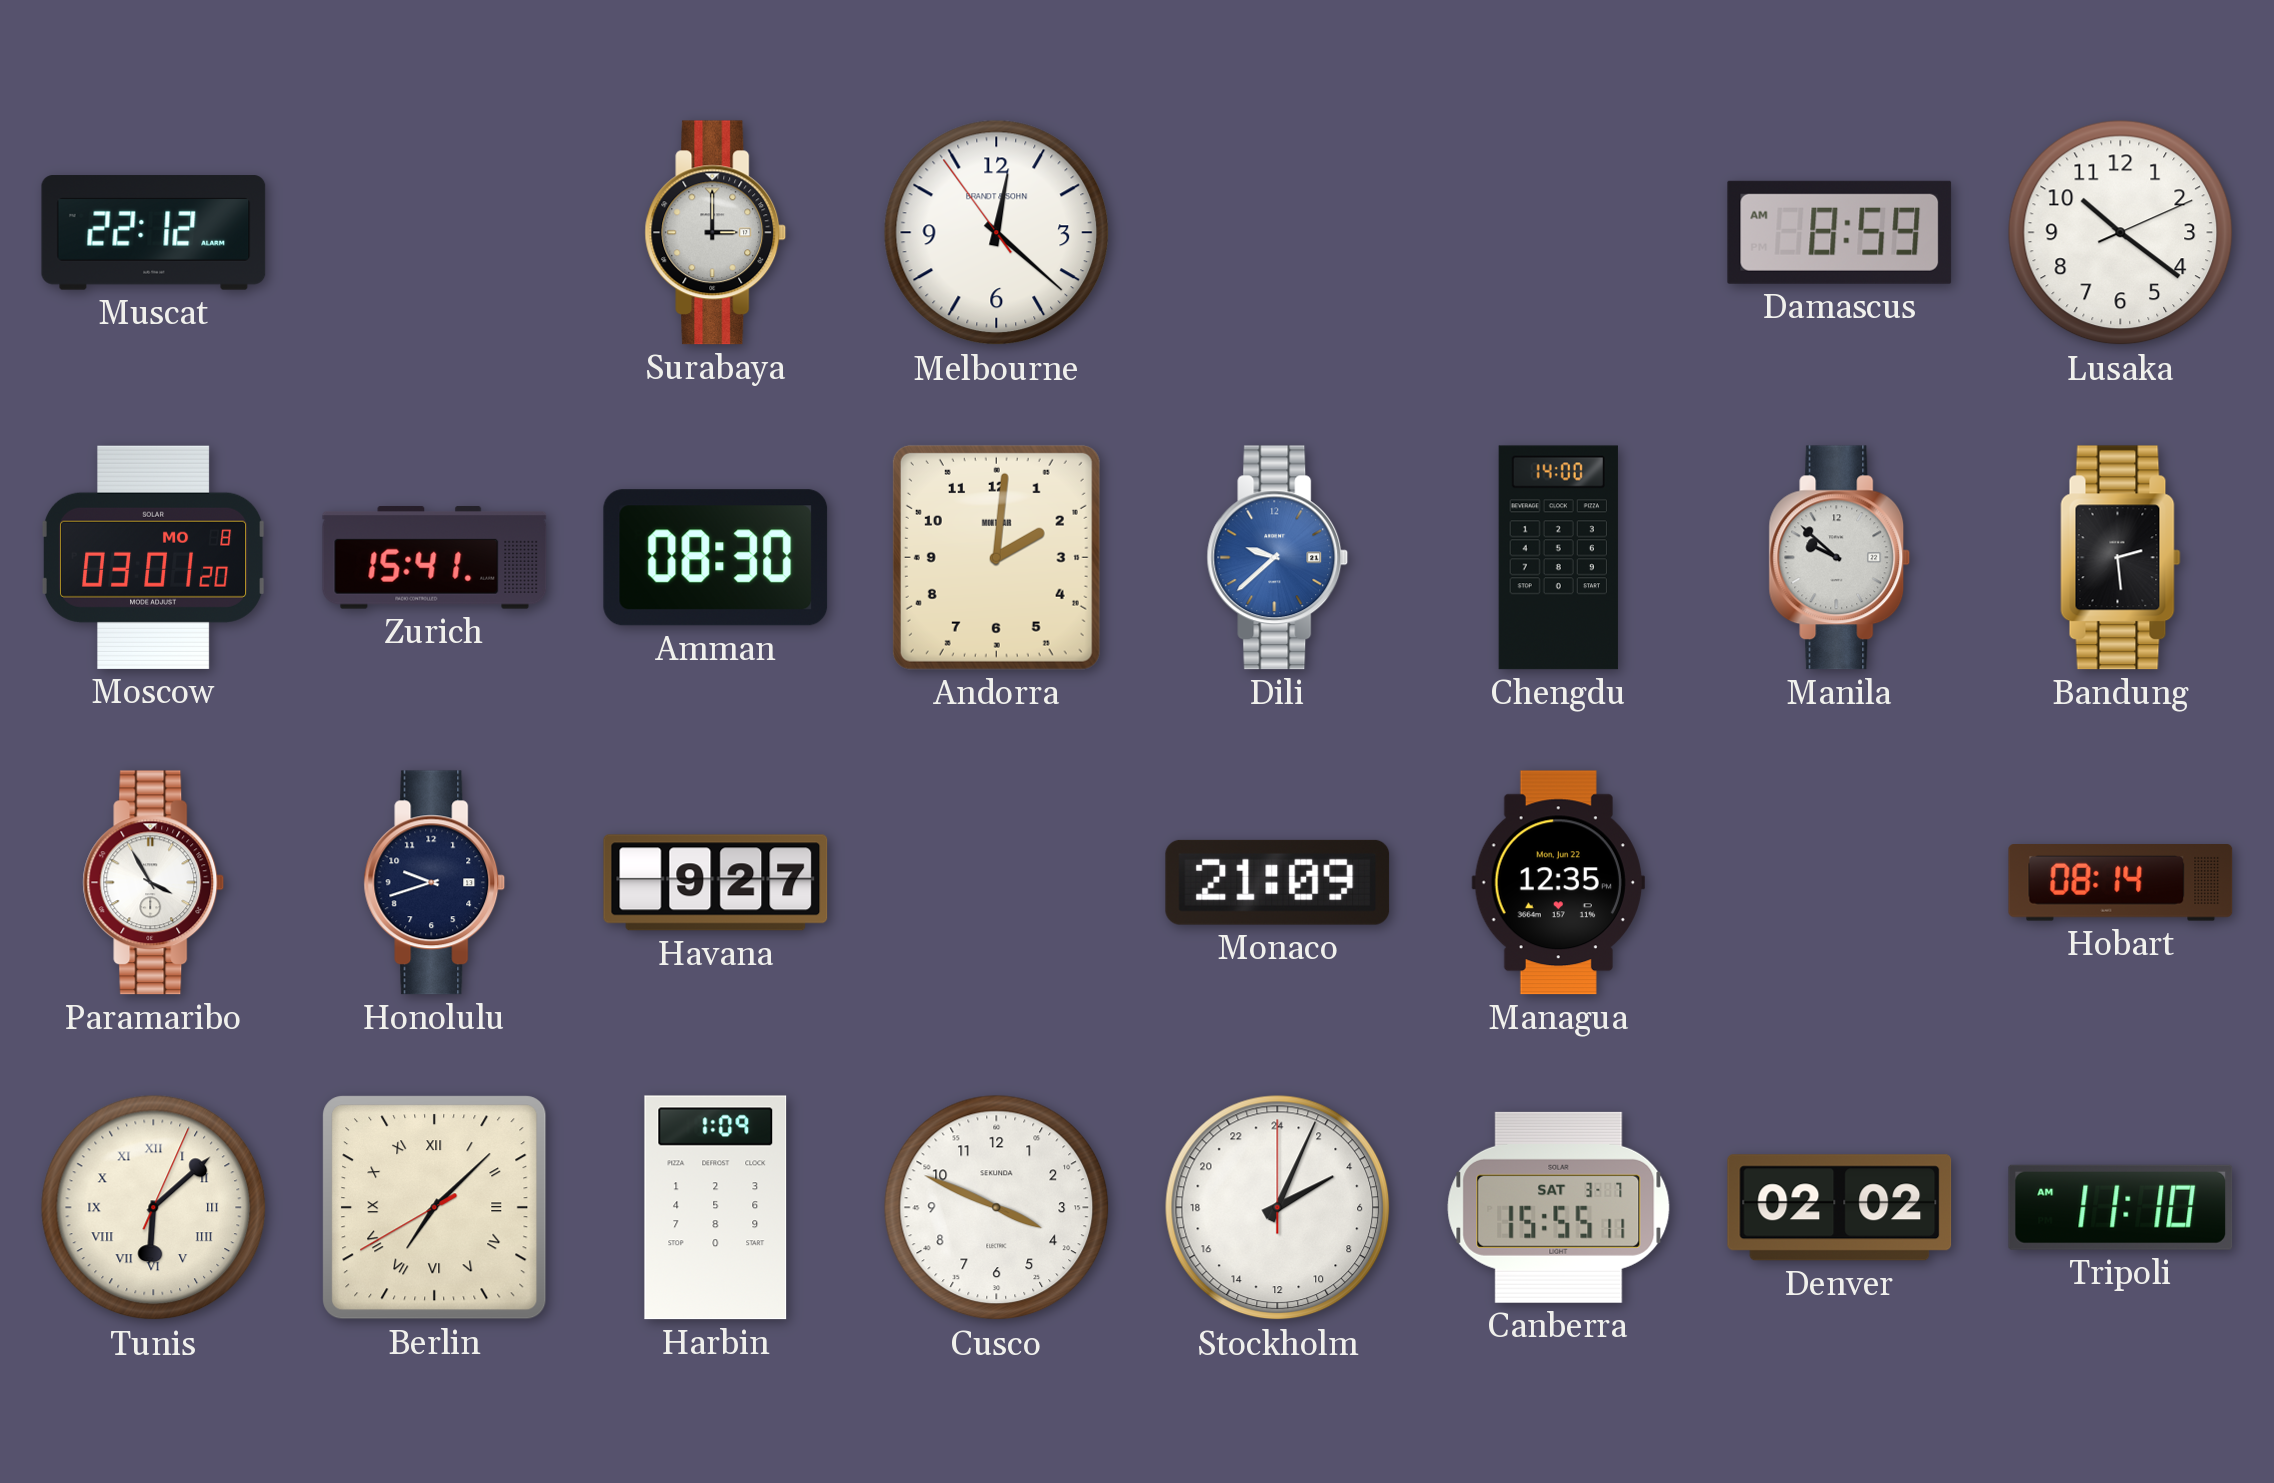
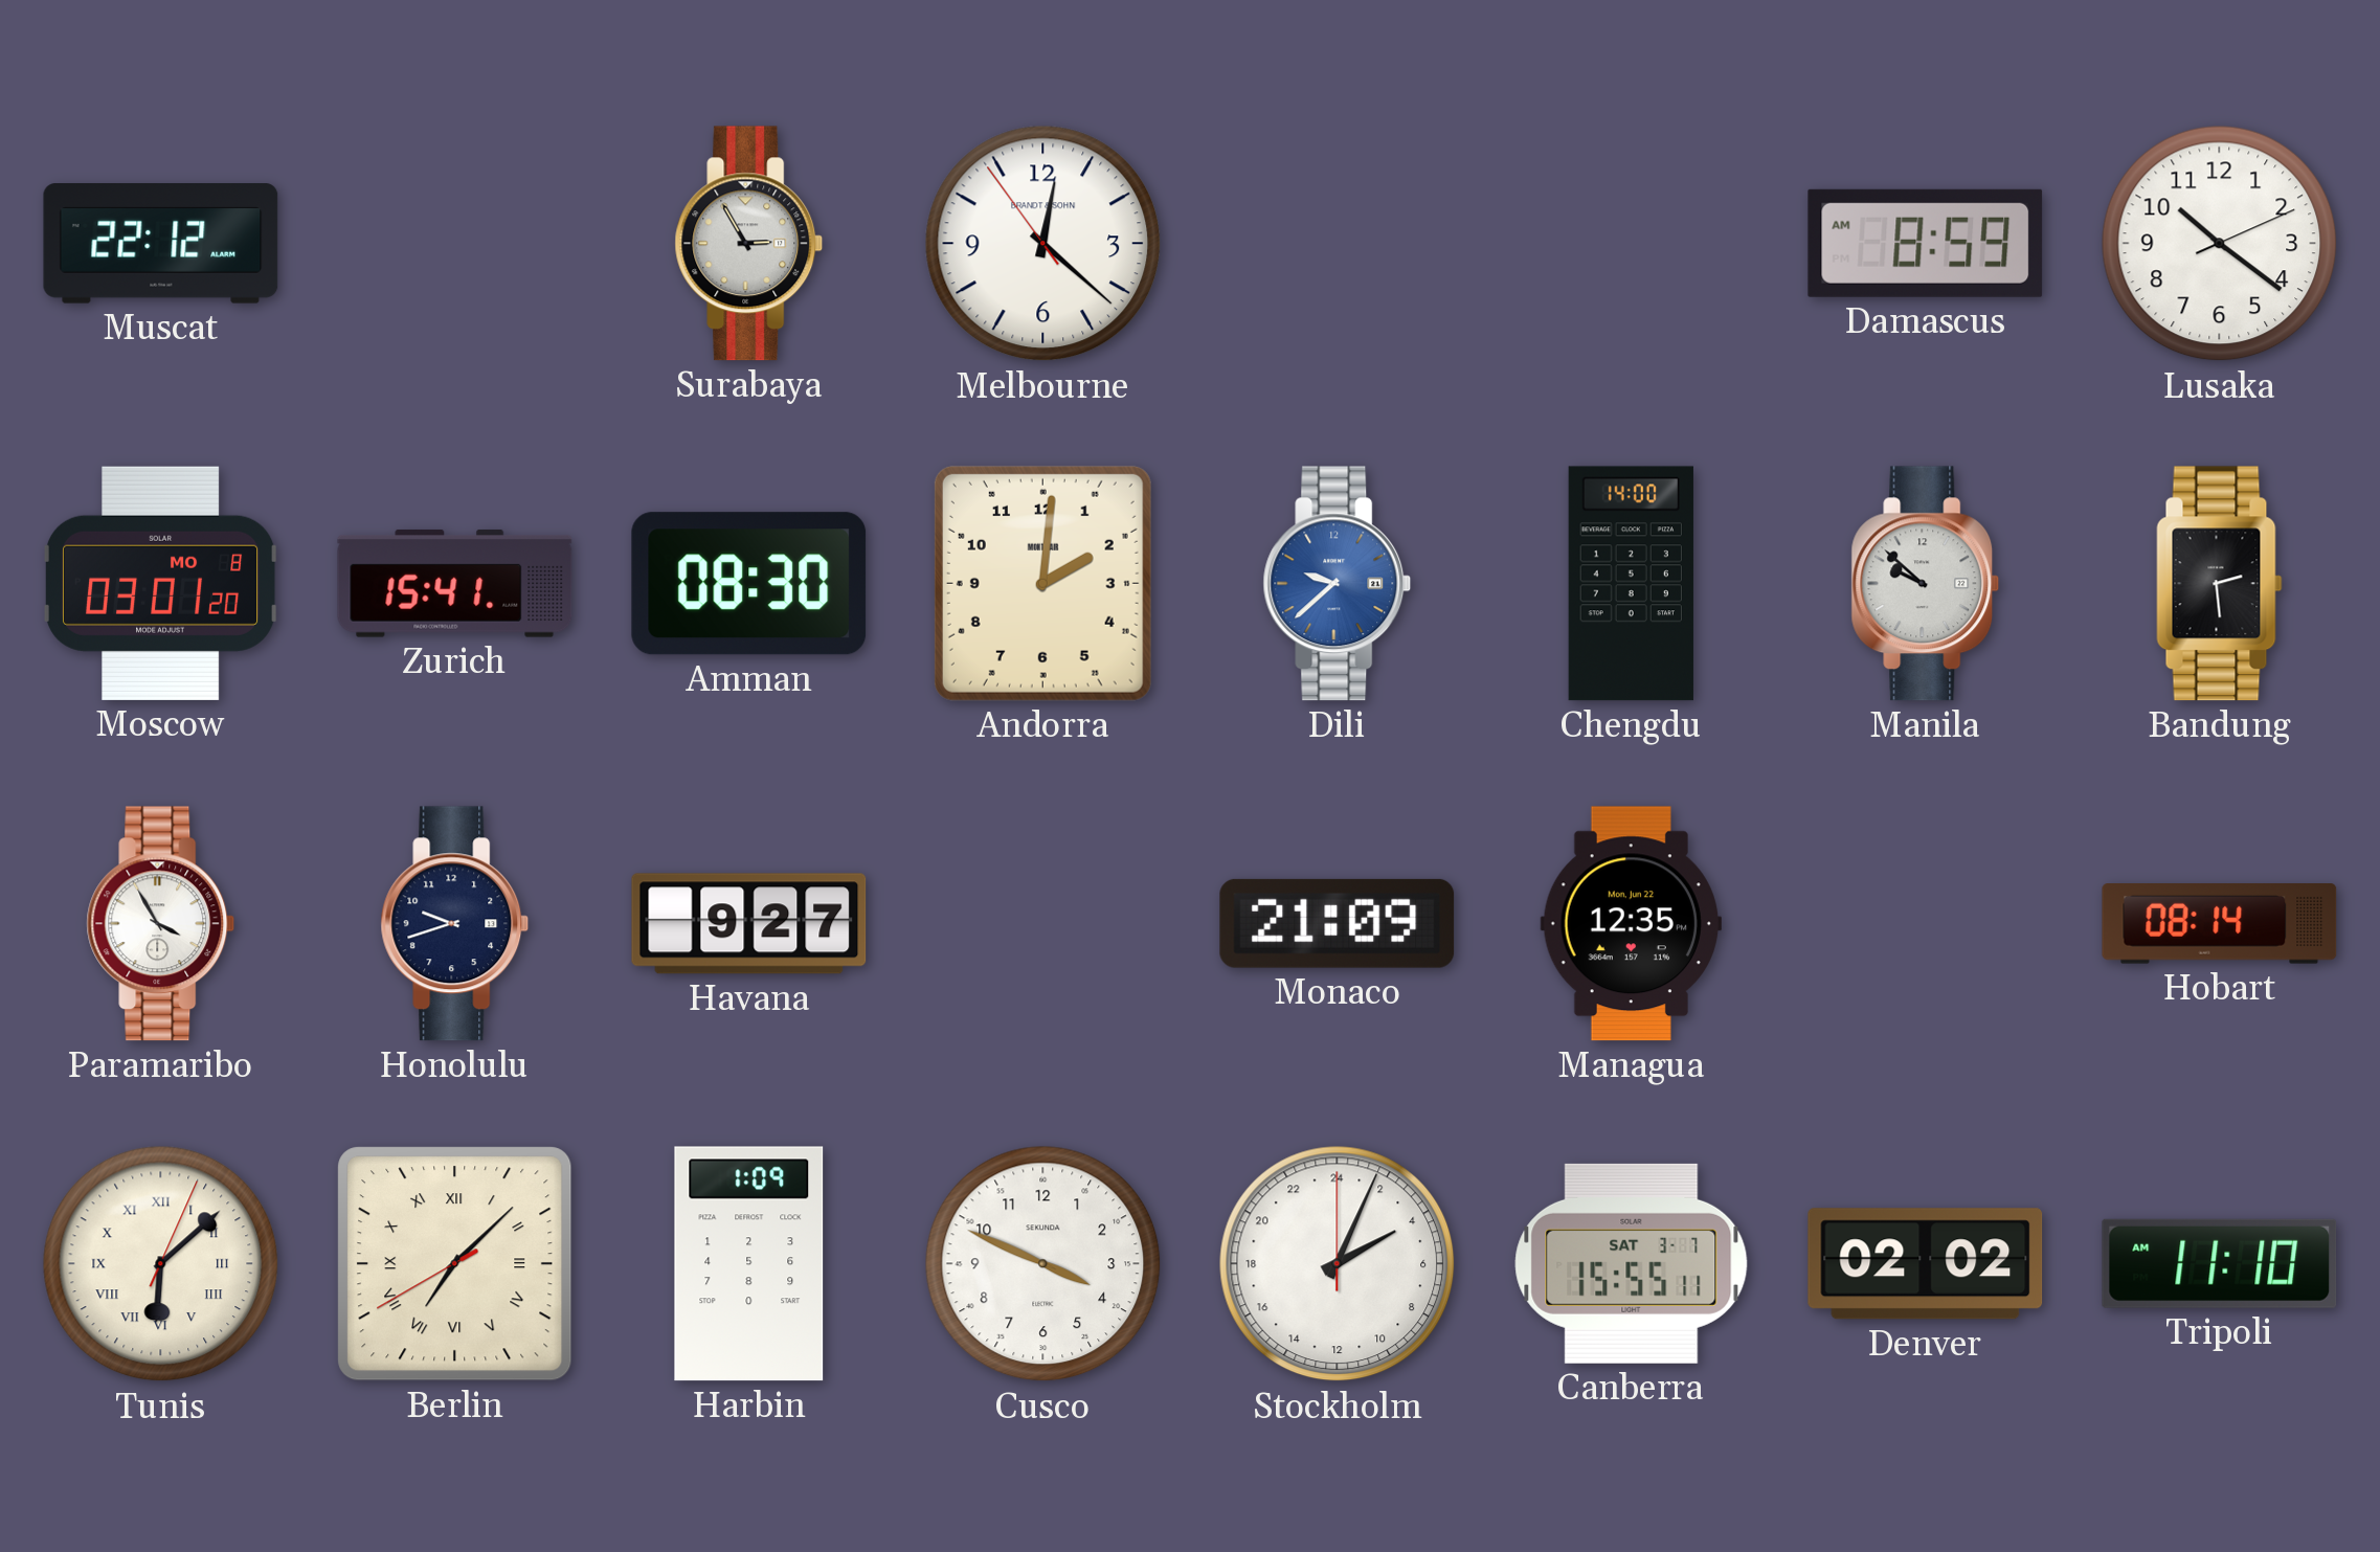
Surabaya: 3:00 -> 2:55
